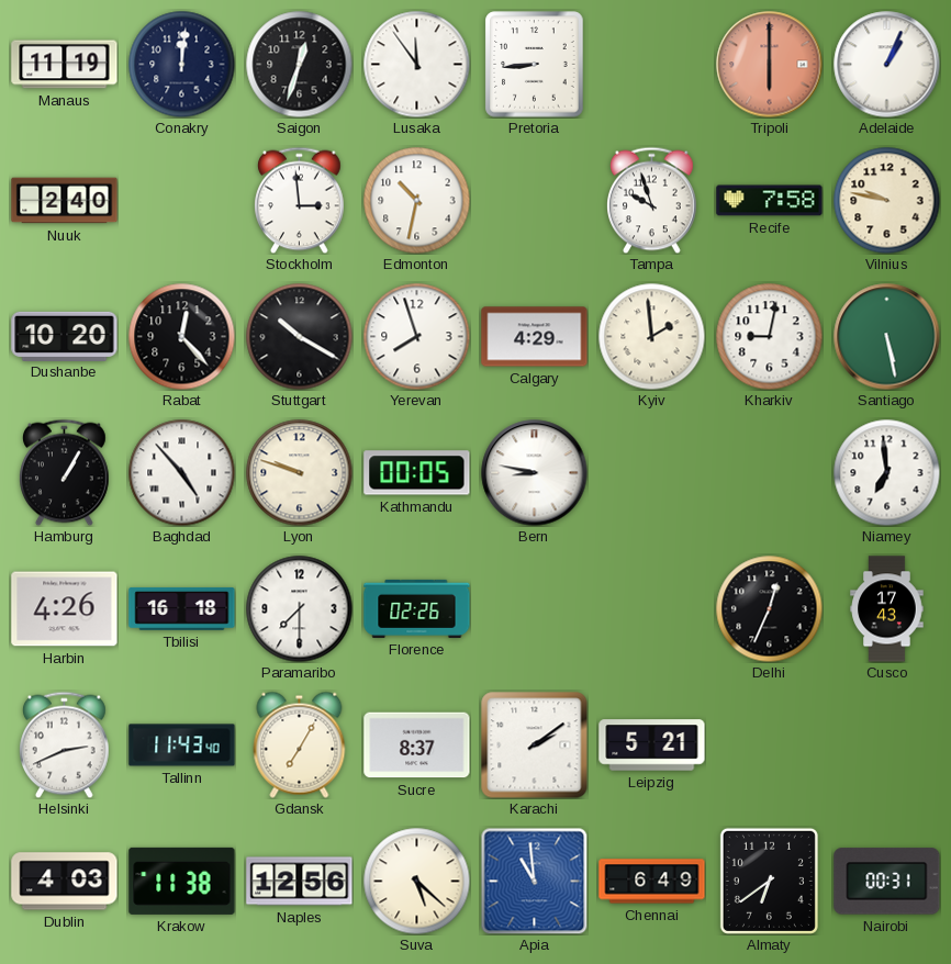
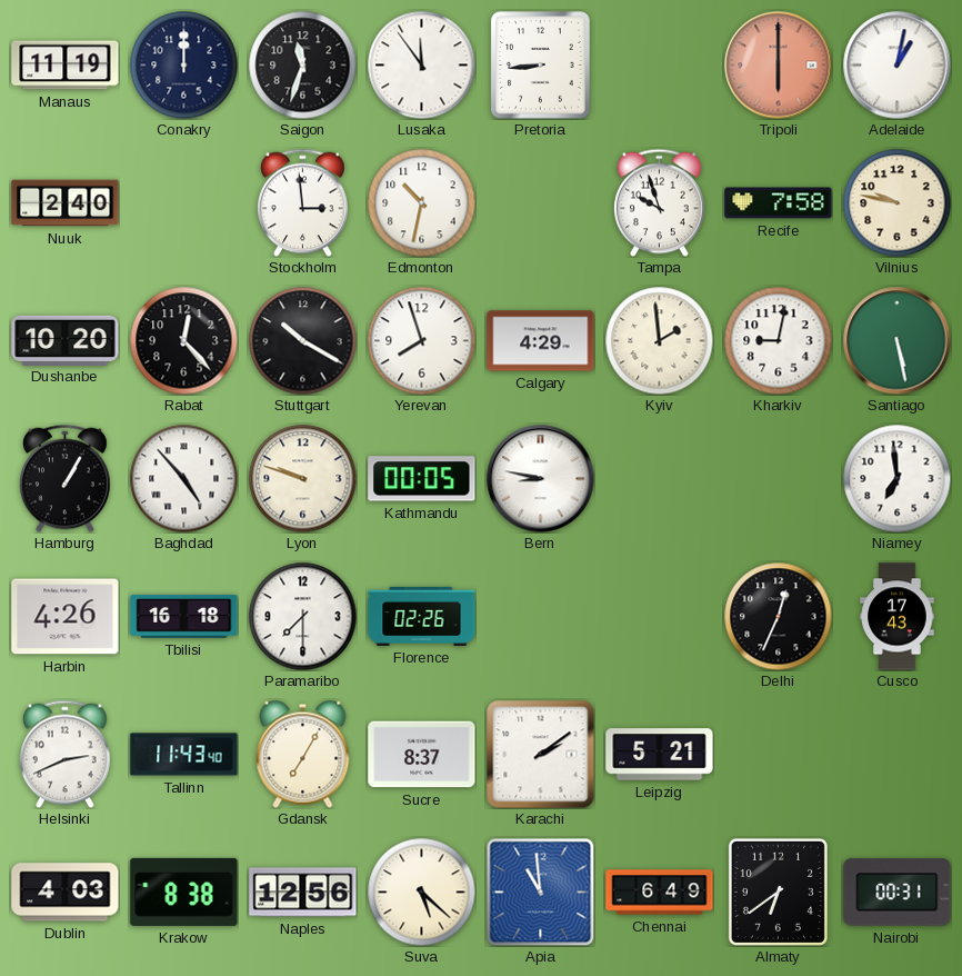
Conakry: 12:01 -> 12:00
Saigon: 12:33 -> 11:33
Adelaide: 1:04 -> 1:02
Krakow: 11:38 -> 8:38
